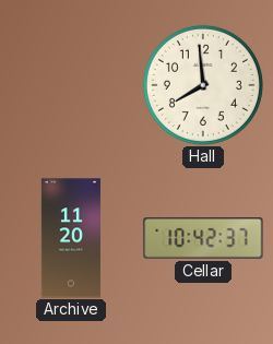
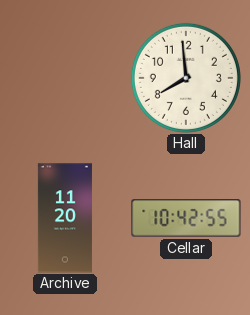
Cellar: 10:42:37 -> 10:42:55
